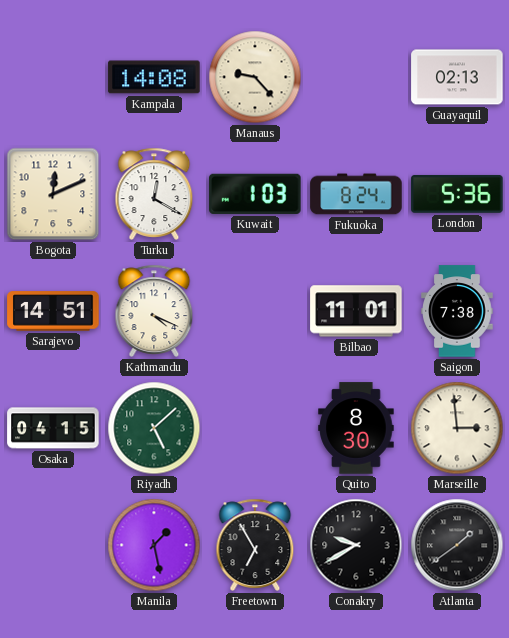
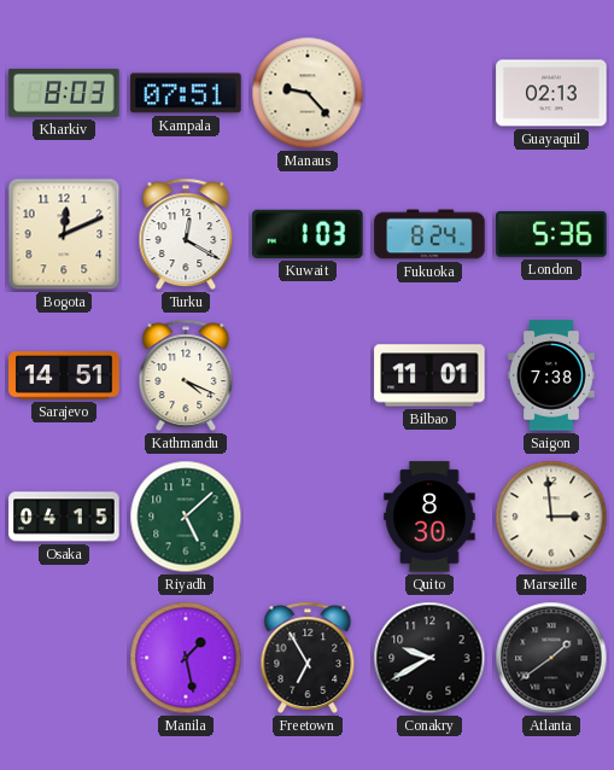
Kharkiv: none -> 8:03
Kampala: 14:08 -> 07:51
